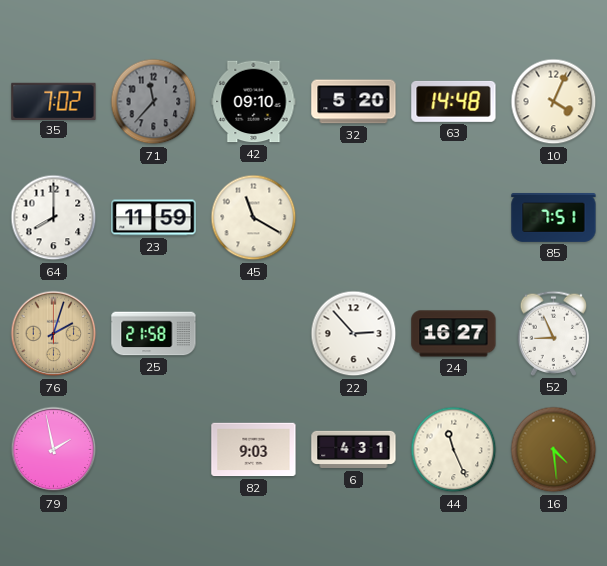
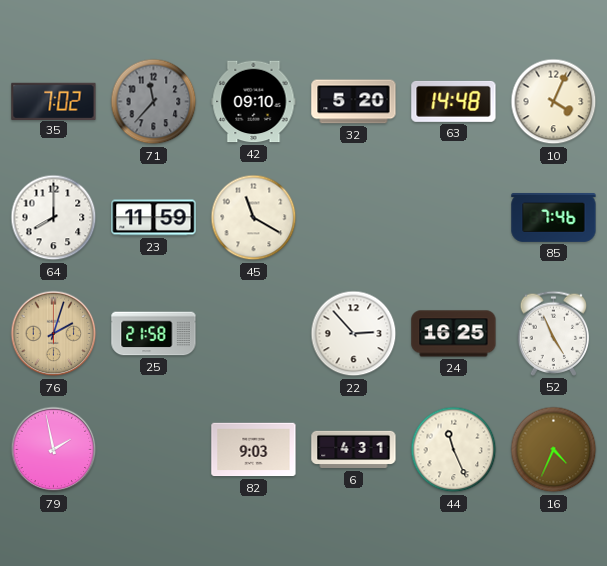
85: 7:51 -> 7:46
24: 16:27 -> 16:25
52: 8:56 -> 4:56
16: 4:29 -> 4:34
